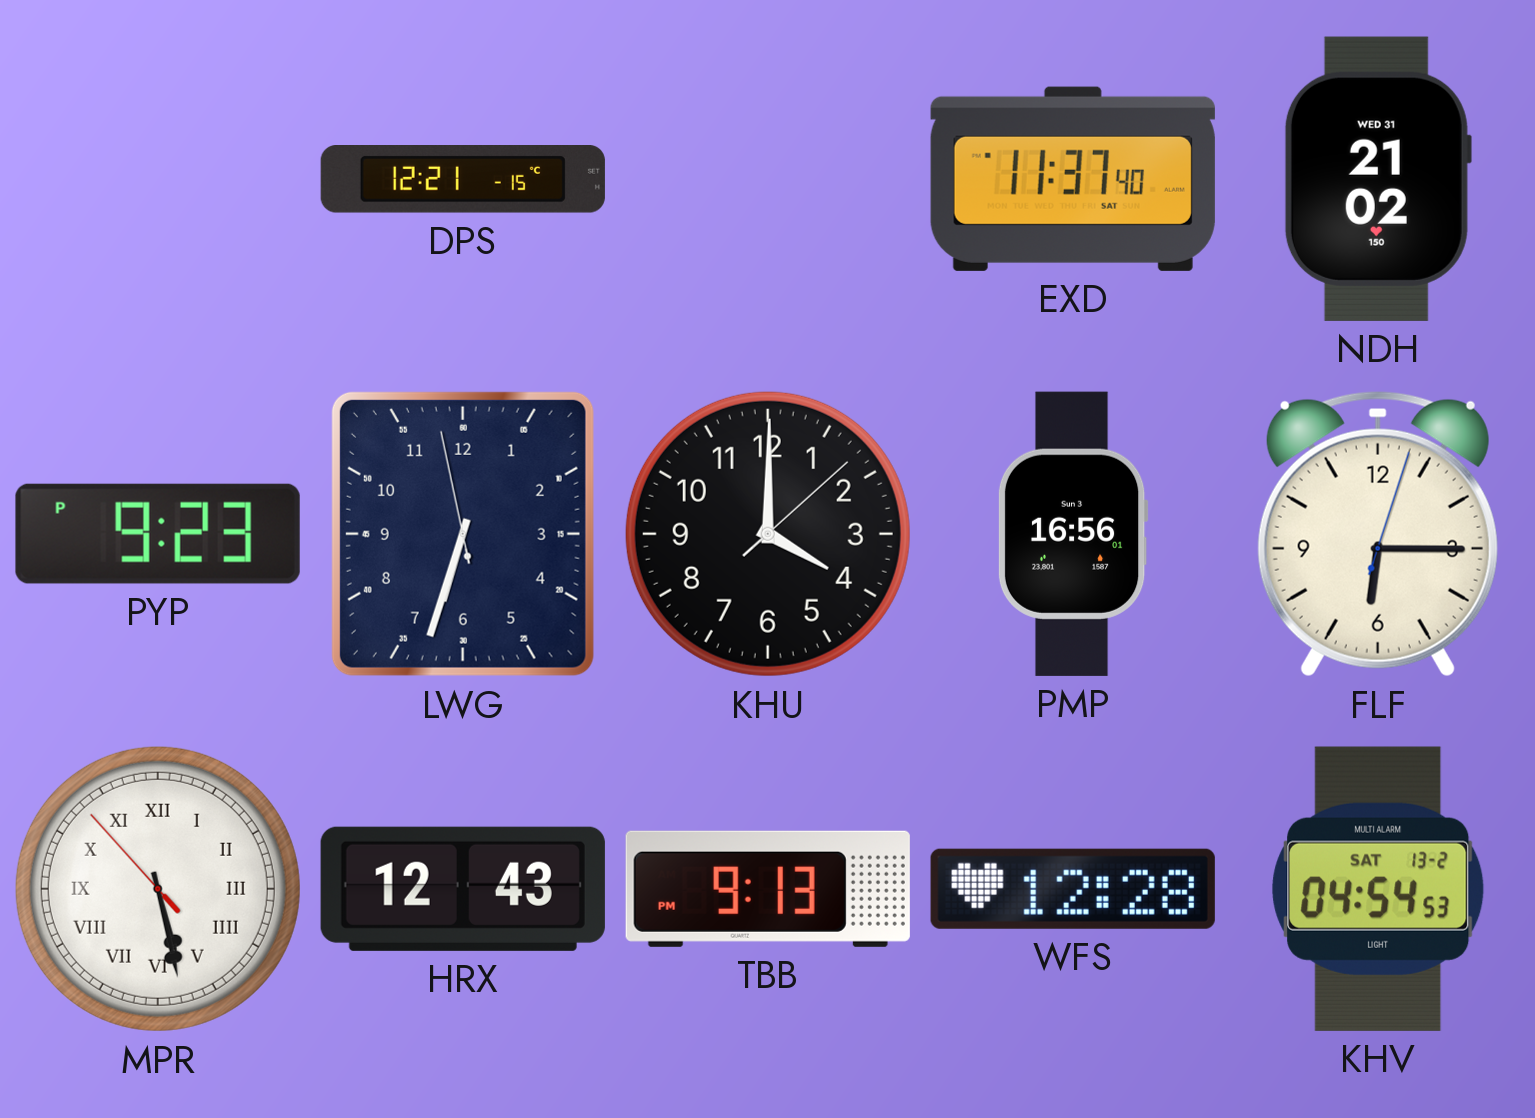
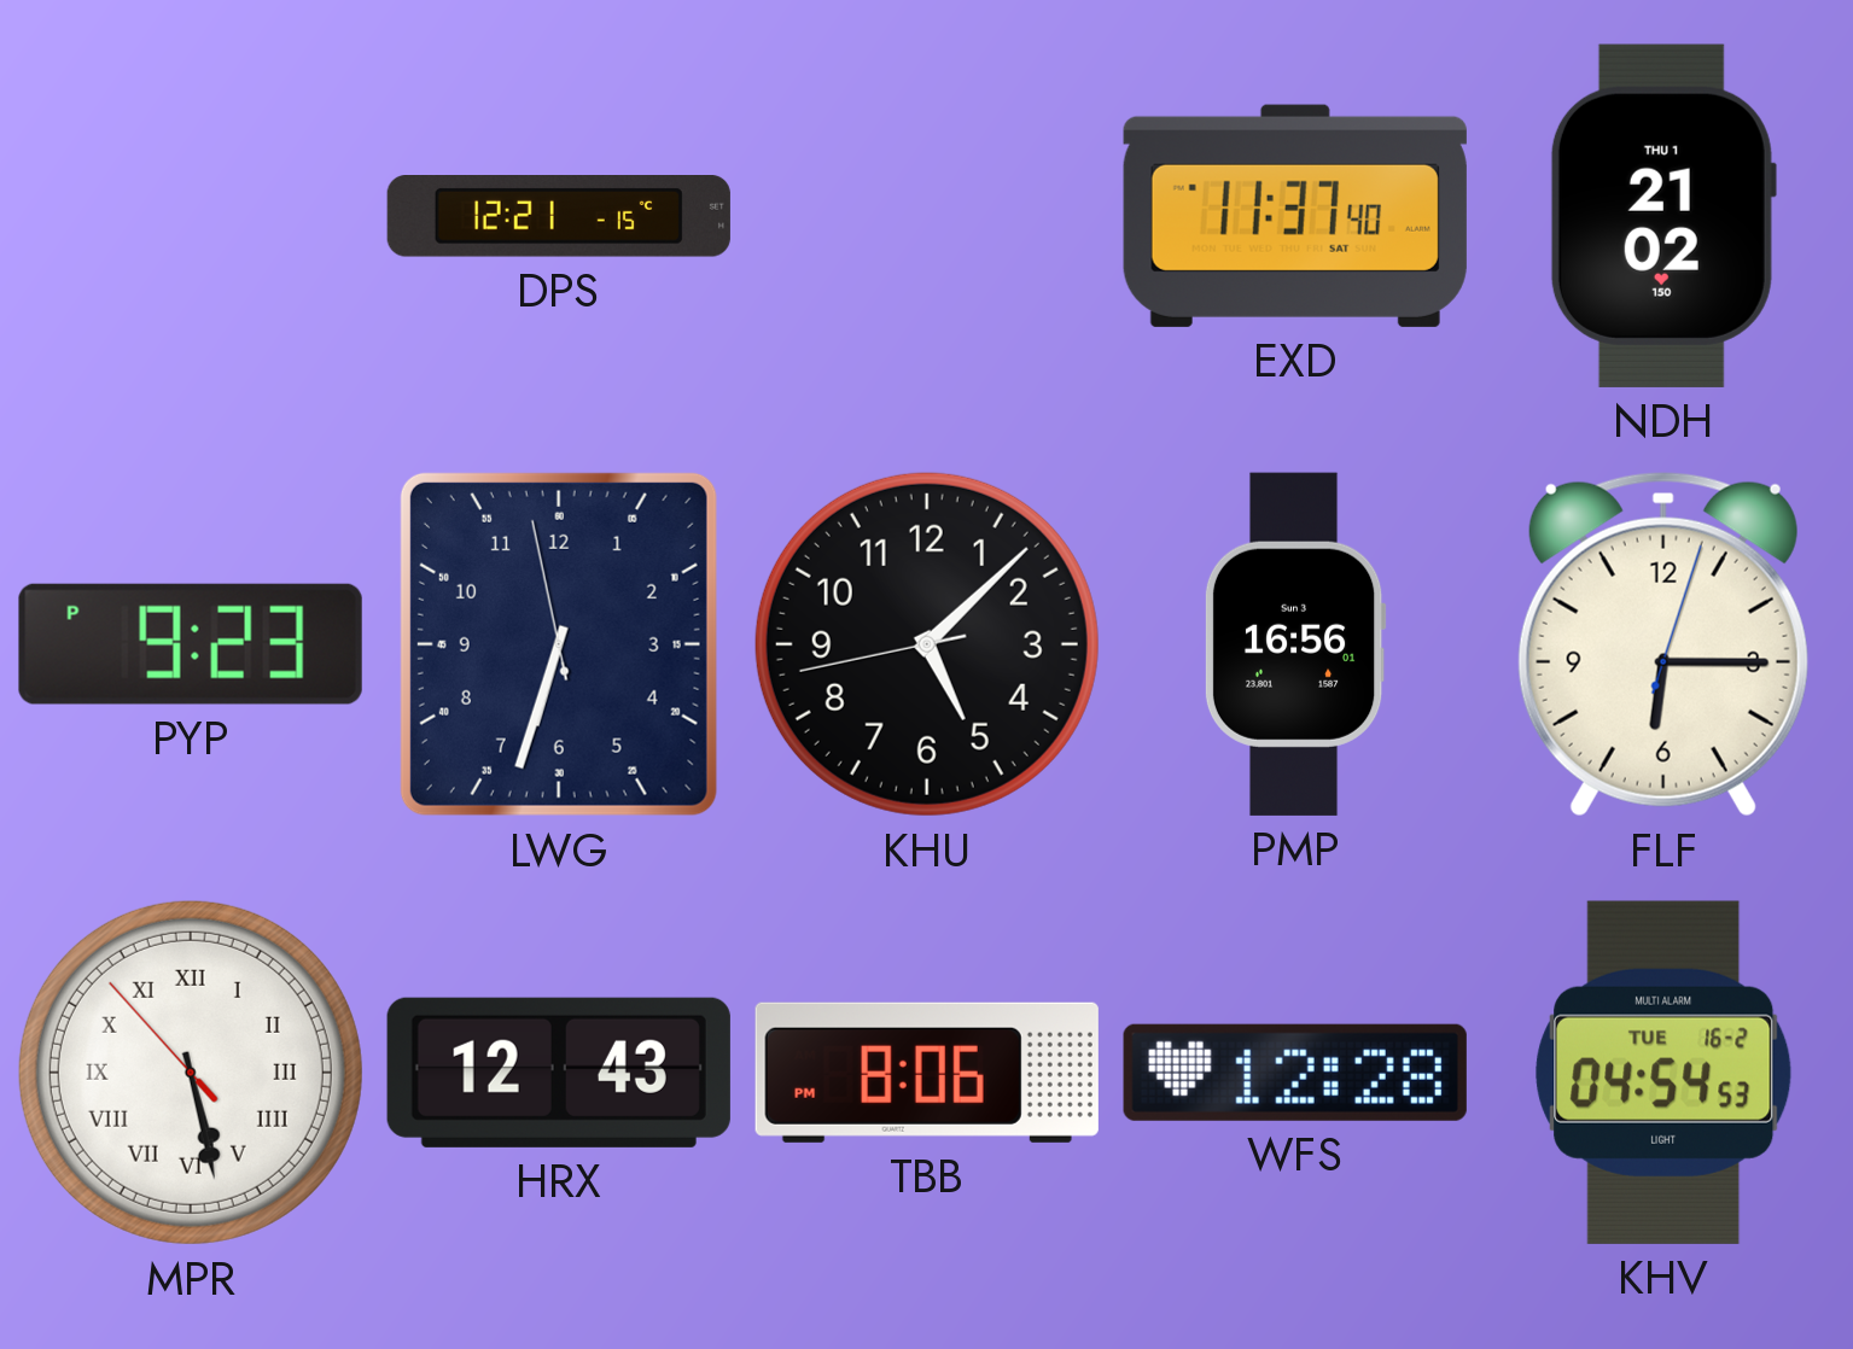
NDH date: WED 31 -> THU 1
KHU: 4:00 -> 5:07
TBB: 9:13 -> 8:06
KHV date: SAT 13-2 -> TUE 16-2
